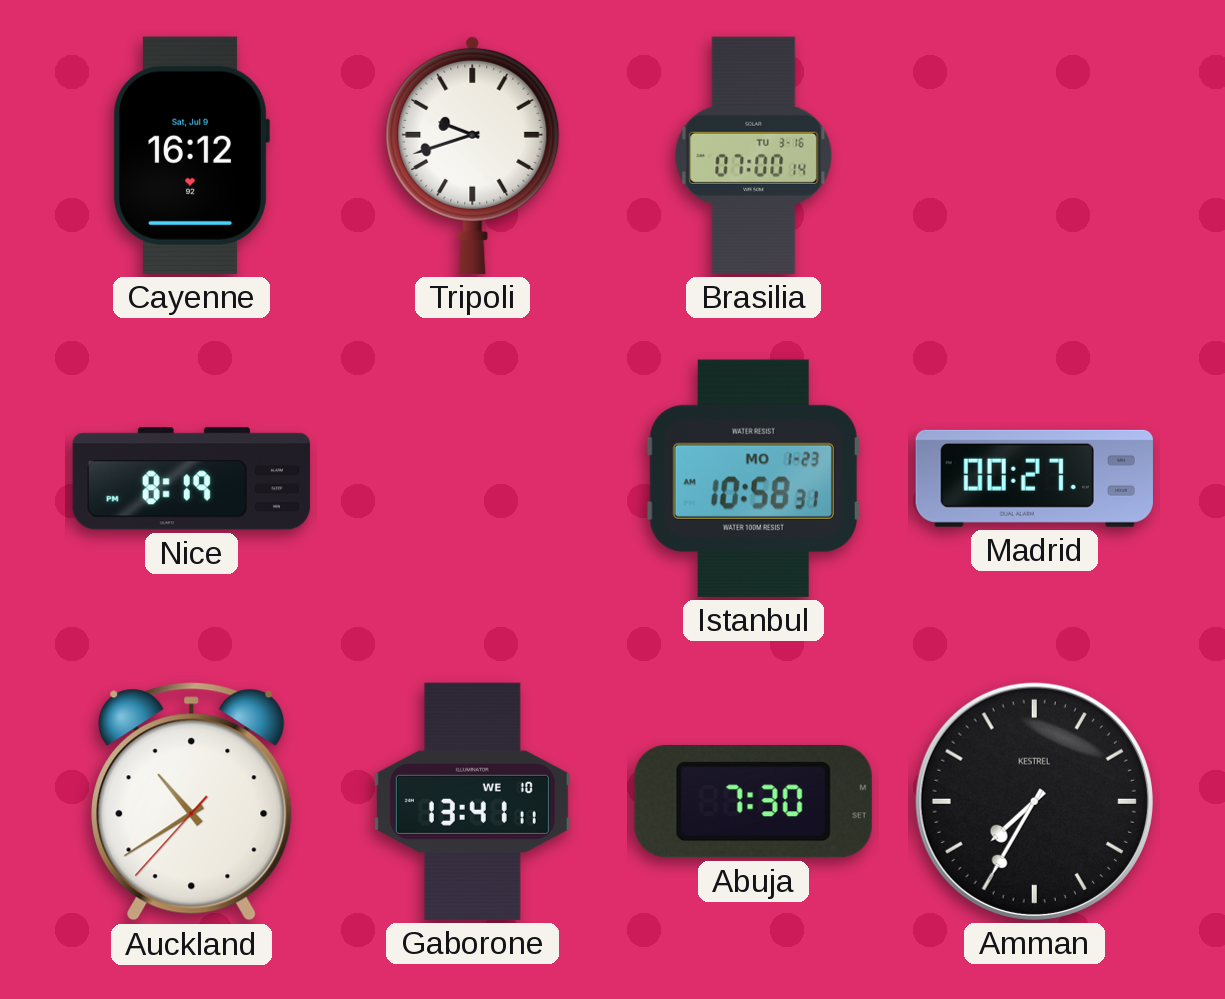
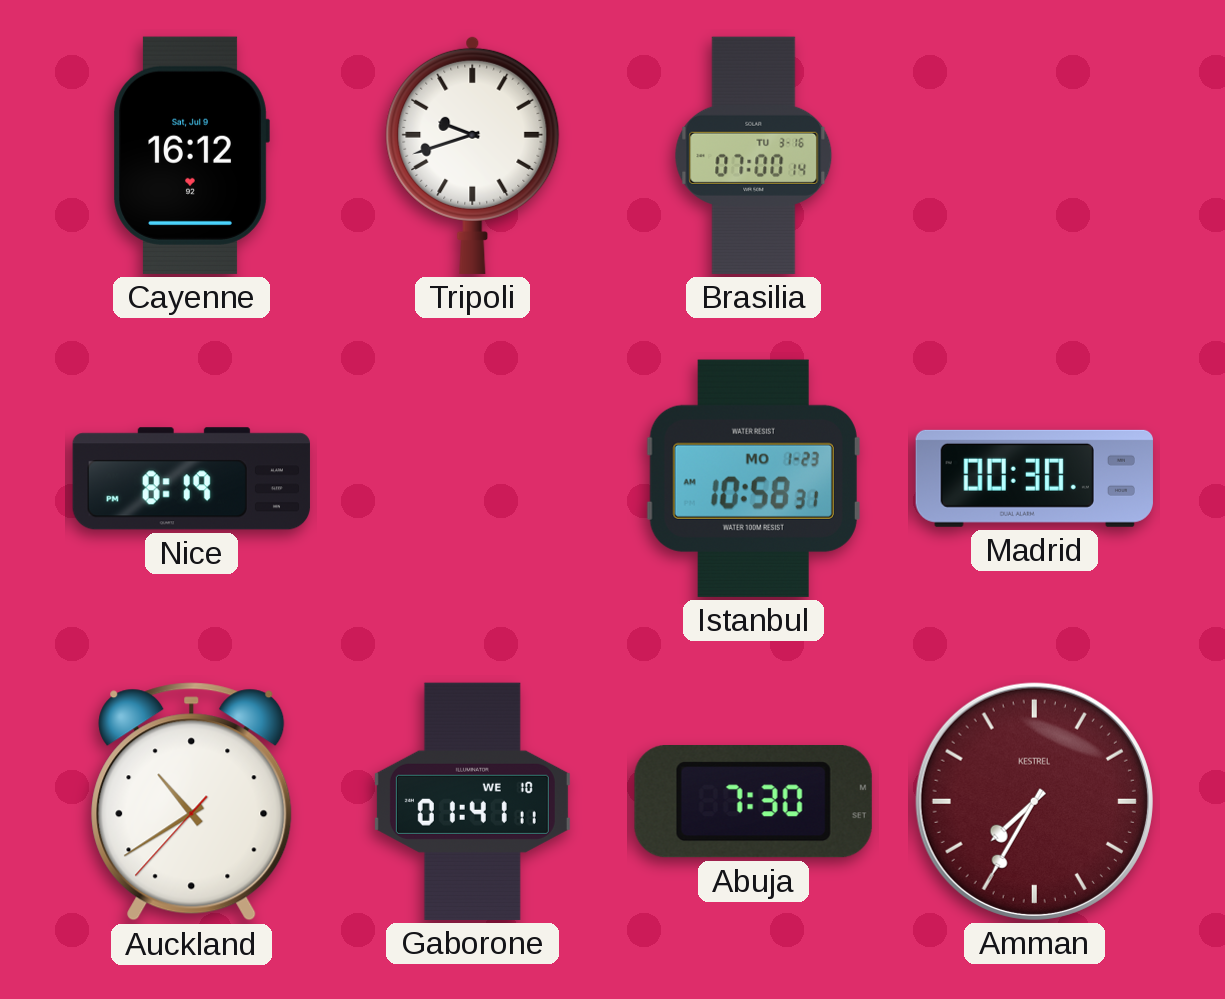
Madrid: 00:27 -> 00:30
Gaborone: 13:41 -> 01:41
Amman dial: black -> burgundy
